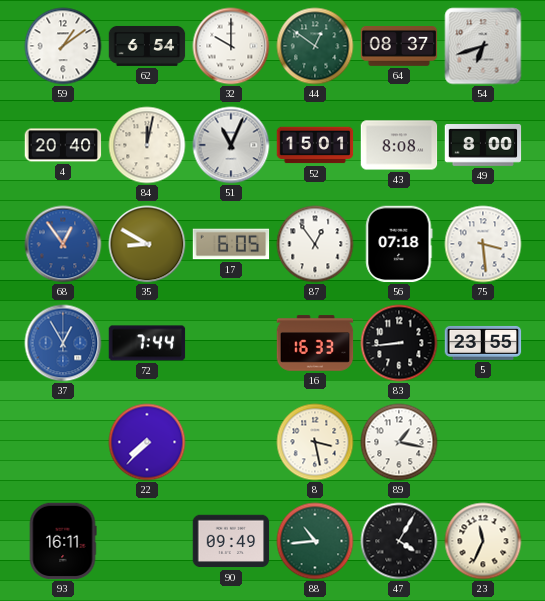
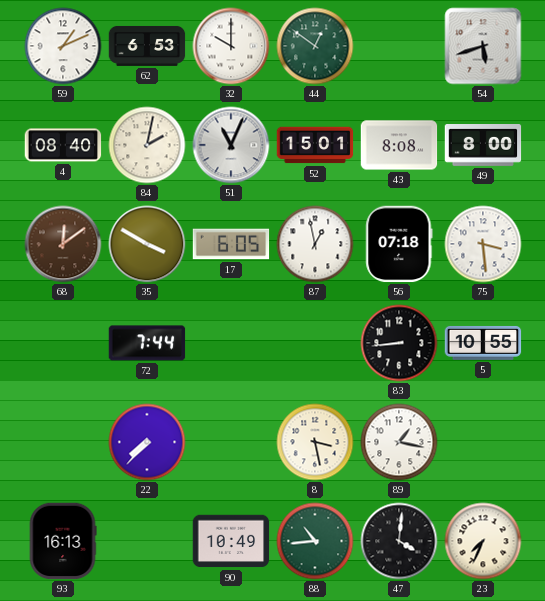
59: 1:09 -> 1:11
62: 6:54 -> 6:53
64: 08:37 -> none
54: 6:42 -> 5:42
4: 20:40 -> 08:40
84: 12:02 -> 2:02
68: 12:54 -> 12:09
68 dial: blue -> brown
35: 8:50 -> 3:50
87: 12:54 -> 12:58
37: 12:55 -> none
16: 16:33 -> none
5: 23:55 -> 10:55
93: 16:11 -> 16:13
90: 09:49 -> 10:49
47: 4:05 -> 4:01
23: 11:34 -> 7:34
